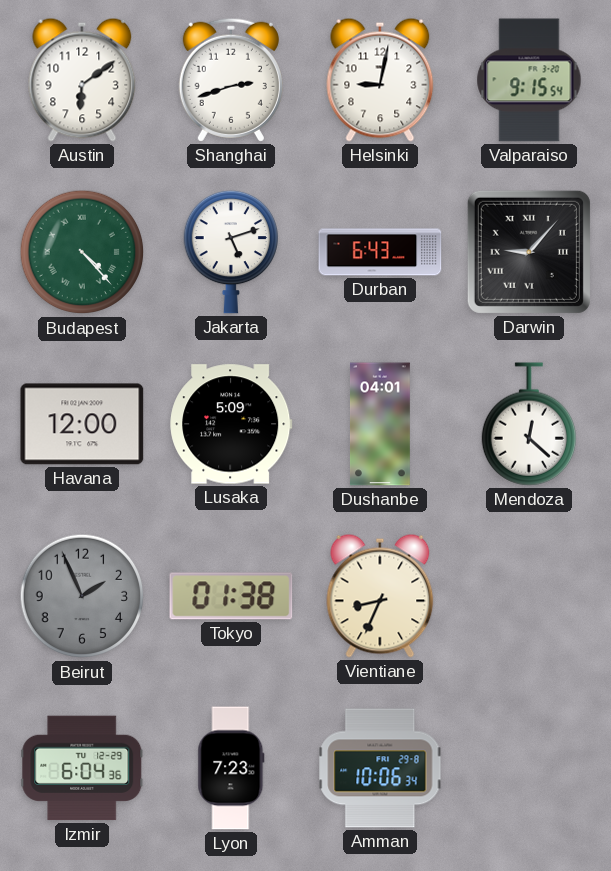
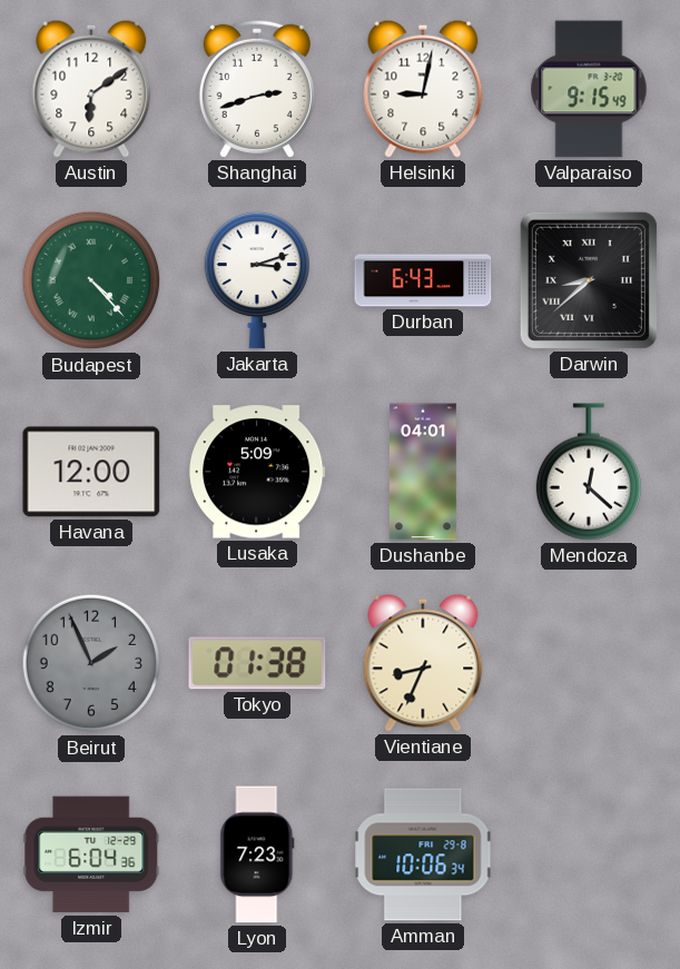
Valparaiso: 9:15:54 -> 9:15:49
Jakarta: 5:12 -> 3:12
Darwin: 9:07 -> 8:38
